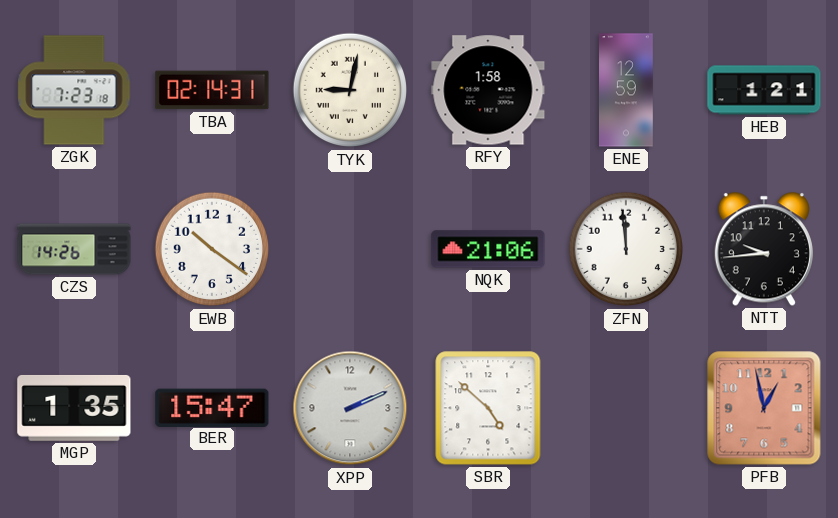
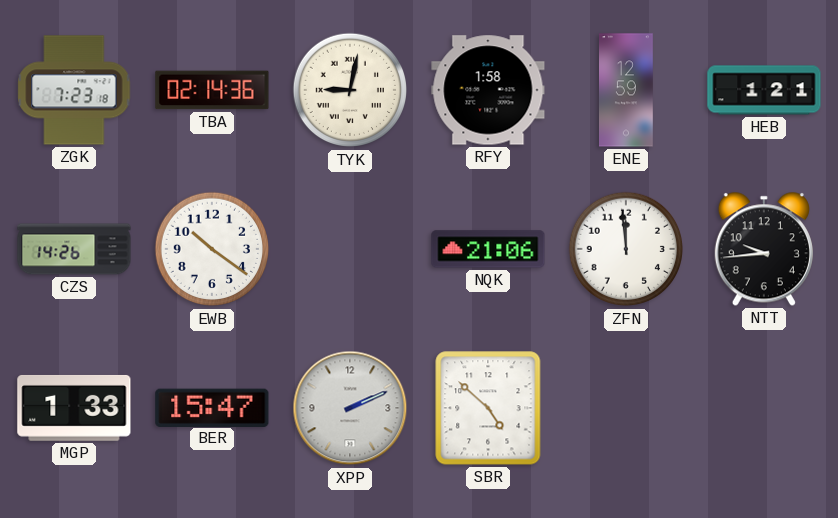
TBA: 02:14:31 -> 02:14:36
MGP: 1:35 -> 1:33
PFB: 12:58 -> none
